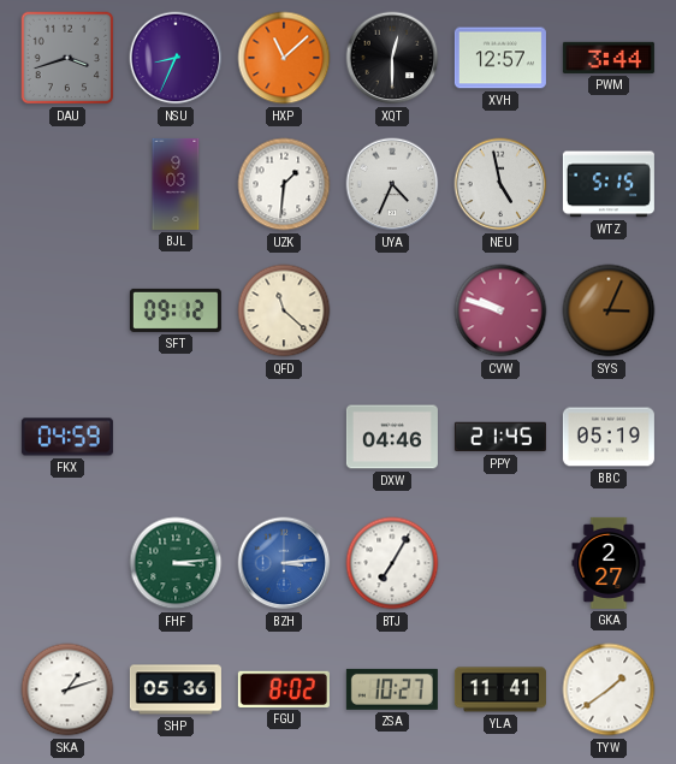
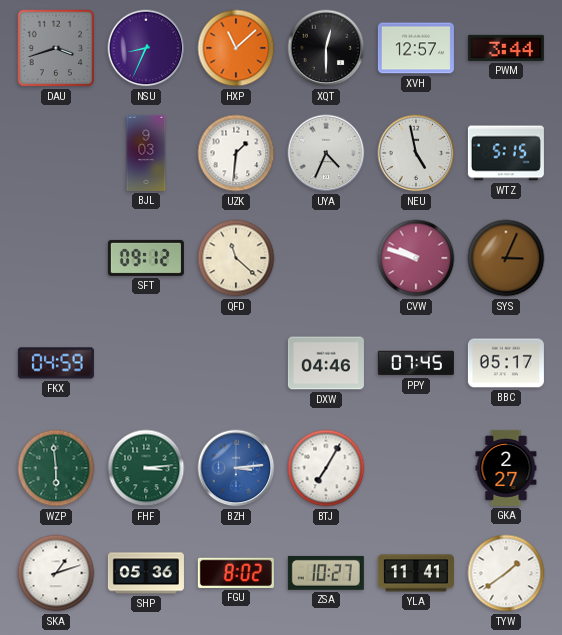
PPY: 21:45 -> 07:45
BBC: 05:19 -> 05:17
WZP: none -> 5:59
